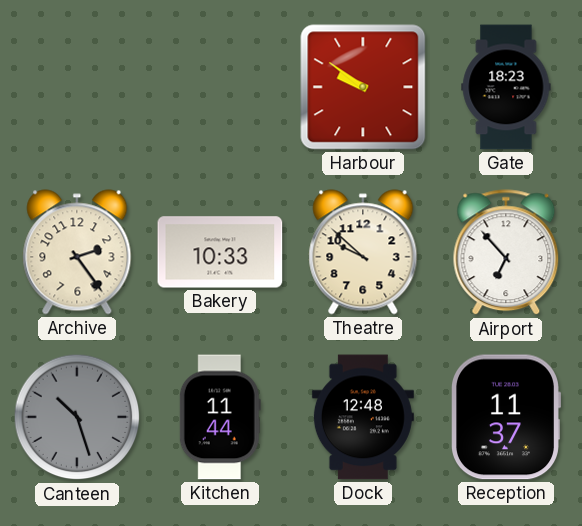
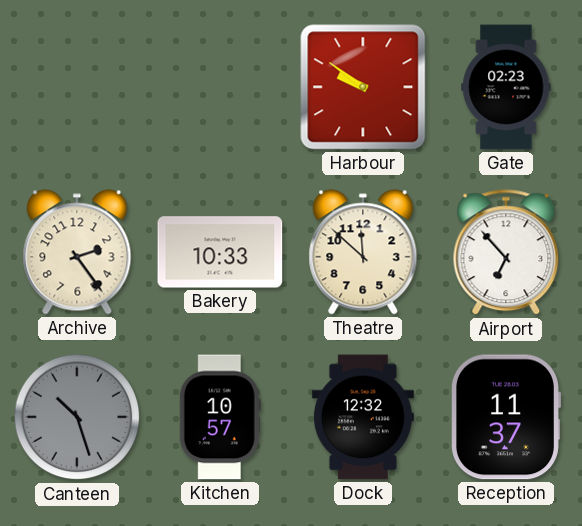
Gate: 18:23 -> 02:23
Theatre: 9:52 -> 11:52
Kitchen: 11:44 -> 10:57
Dock: 12:48 -> 12:32
